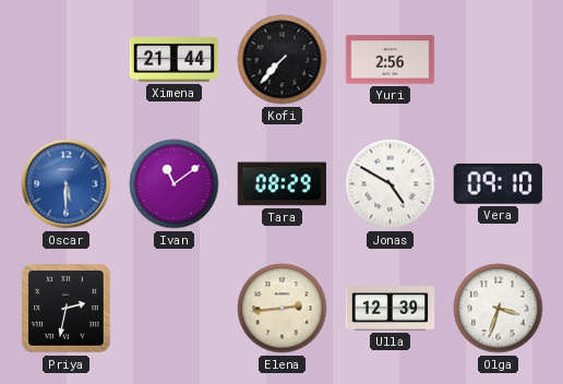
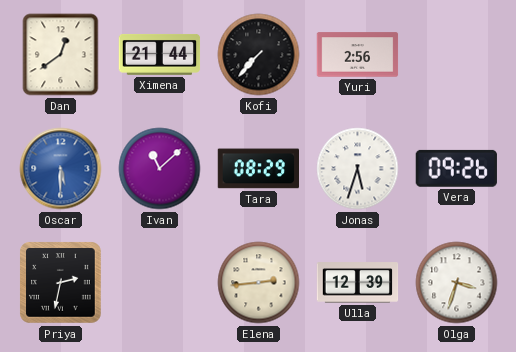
Dan: none -> 12:39
Ivan: 11:09 -> 11:08
Jonas: 4:50 -> 5:33
Vera: 09:10 -> 09:26
